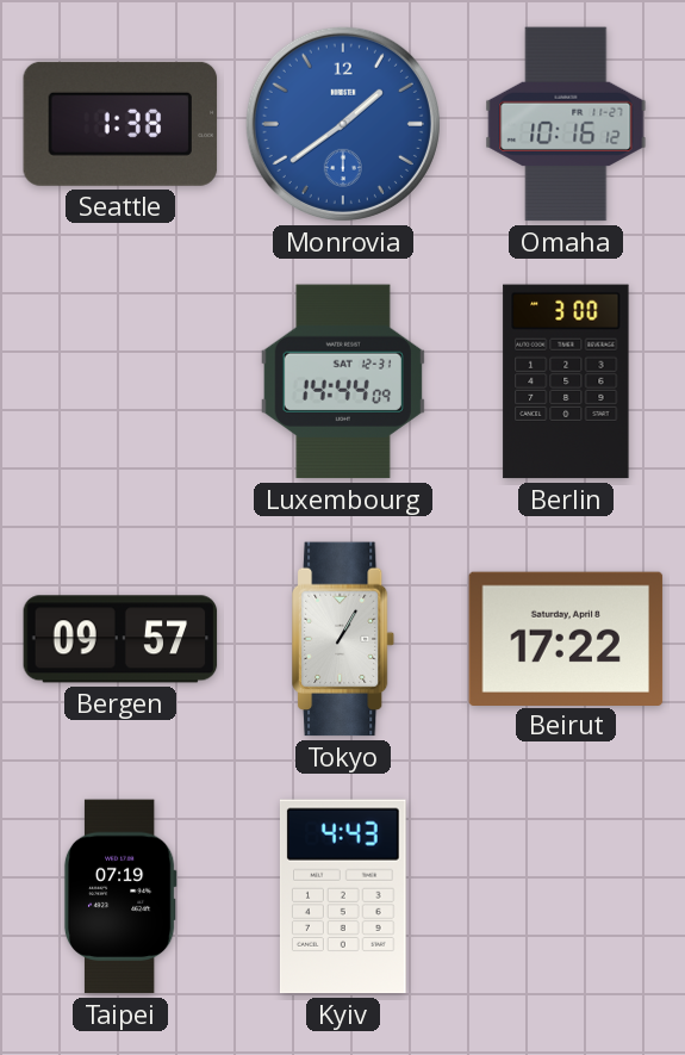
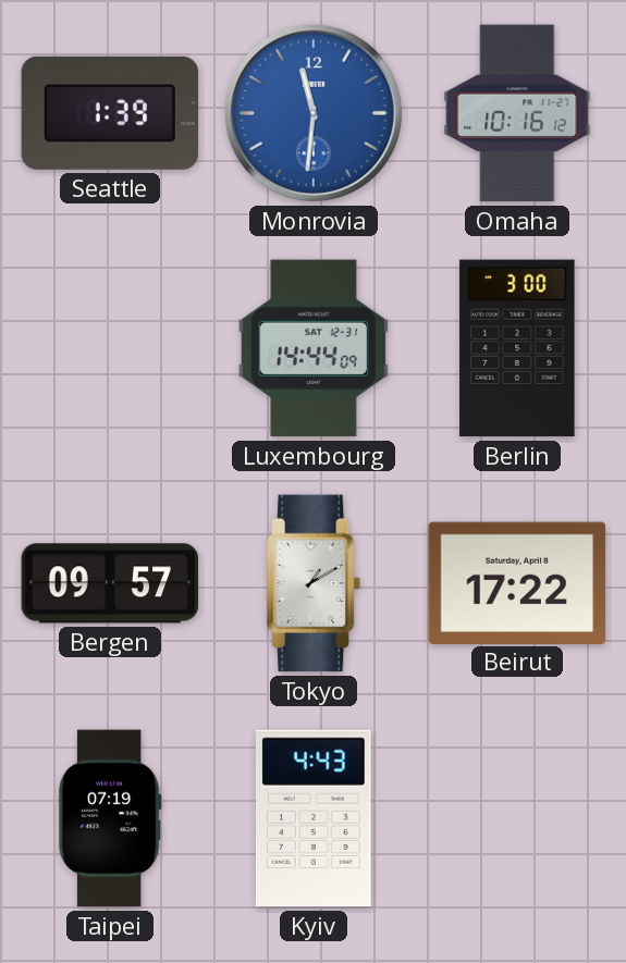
Seattle: 1:38 -> 1:39
Monrovia: 1:39 -> 11:31
Tokyo: 1:05 -> 1:10
